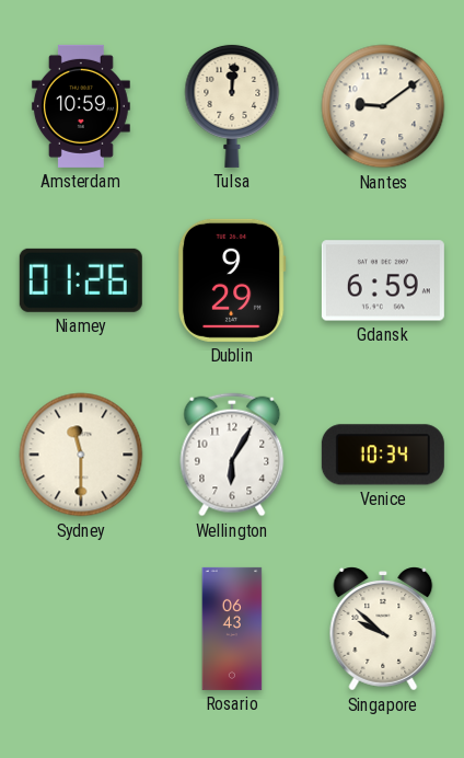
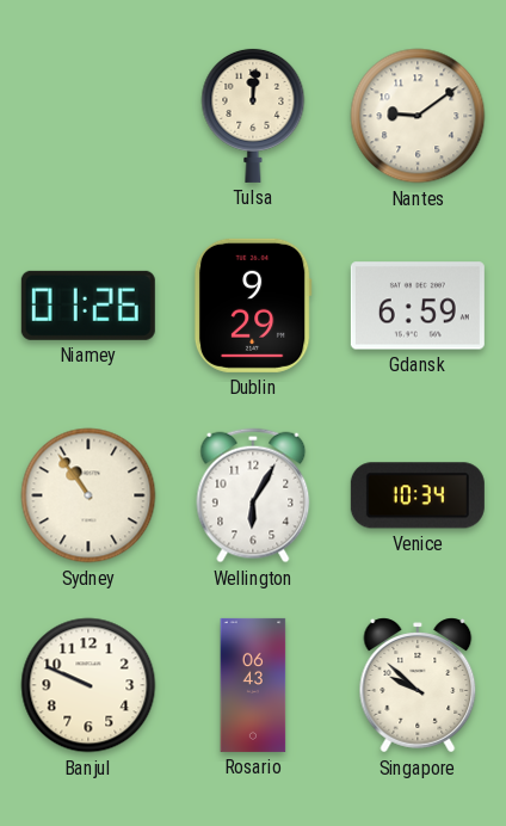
Amsterdam: 10:59 -> none
Sydney: 11:30 -> 10:54
Banjul: none -> 9:49
